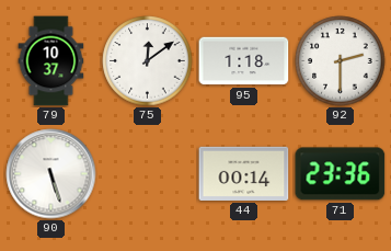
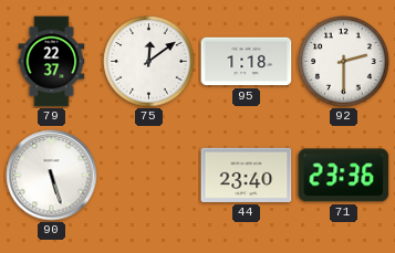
79: 10:37 -> 22:37
44: 00:14 -> 23:40
